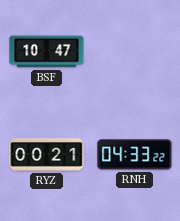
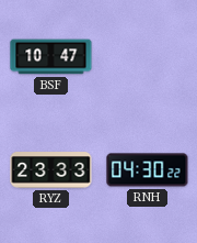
RYZ: 00:21 -> 23:33
RNH: 04:33 -> 04:30
